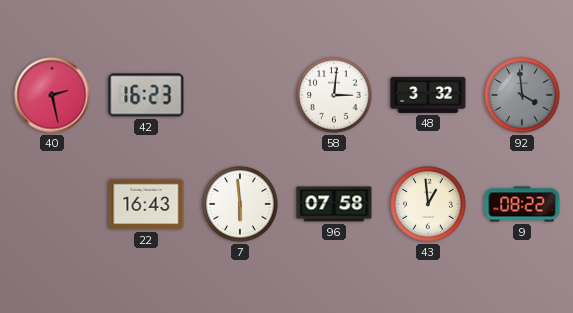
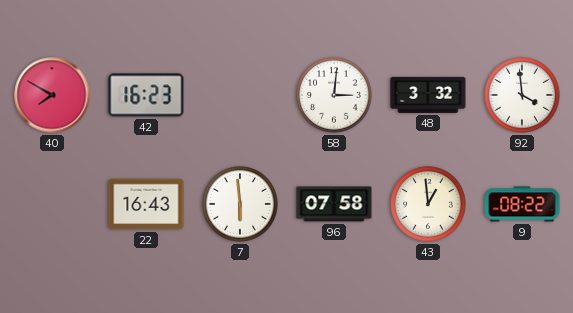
40: 2:28 -> 7:50
92 dial: grey -> white
